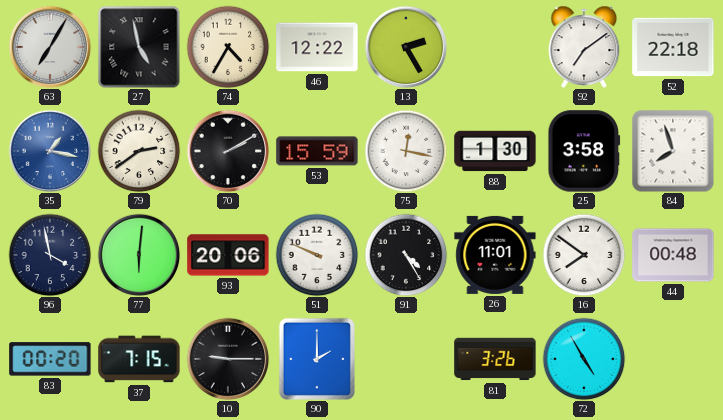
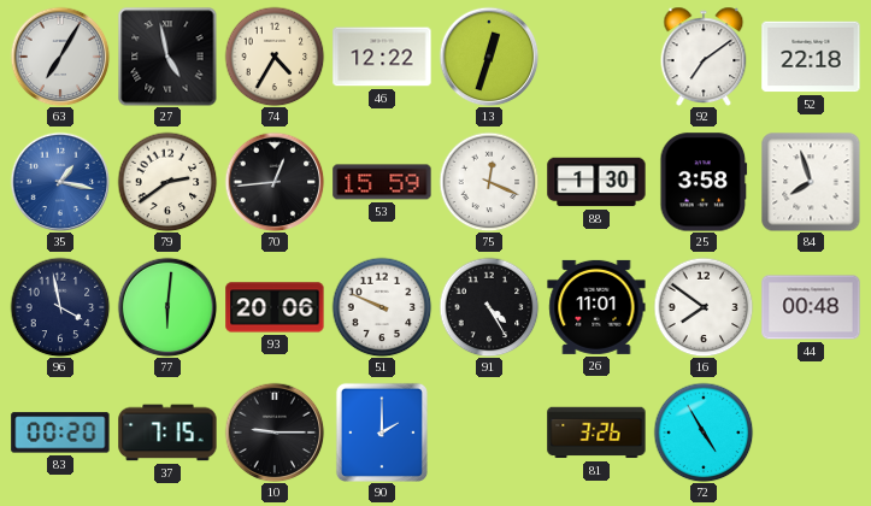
13: 2:25 -> 12:33
70: 2:10 -> 12:44
75: 12:17 -> 12:19
